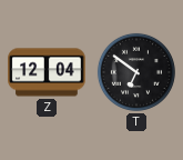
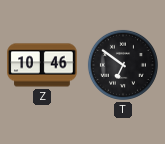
Z: 12:04 -> 10:46
